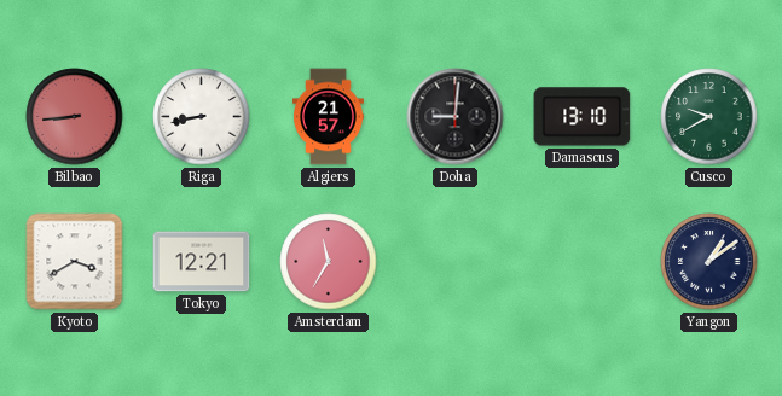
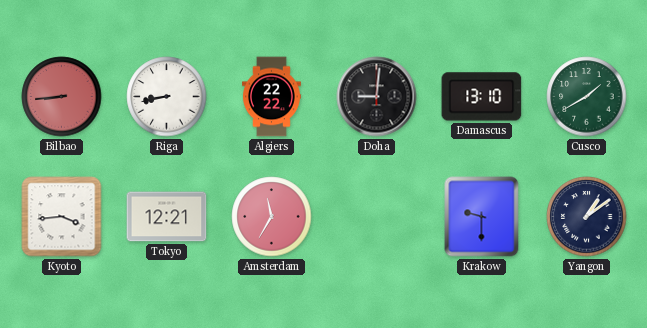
Algiers: 21:57 -> 22:22
Cusco: 9:40 -> 1:40
Kyoto: 3:40 -> 3:44
Krakow: none -> 9:30
